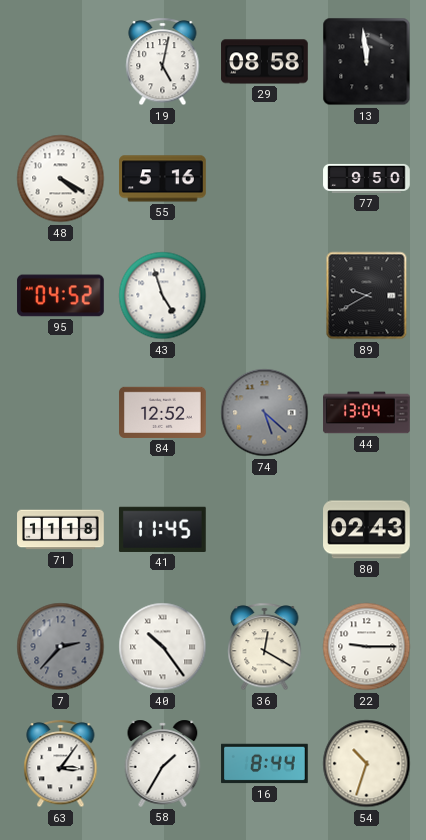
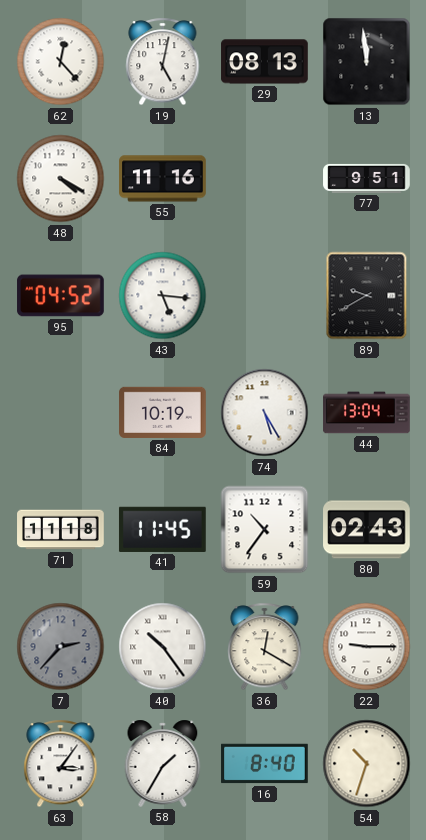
62: none -> 12:23
29: 08:58 -> 08:13
55: 5:16 -> 11:16
77: 9:50 -> 9:51
43: 4:57 -> 5:16
84: 12:52 -> 10:19
74: 5:22 -> 5:25
74 dial: grey -> white
59: none -> 10:36
16: 8:44 -> 8:40
